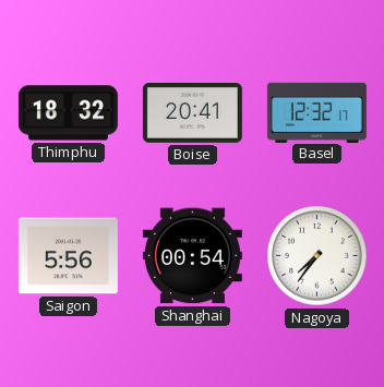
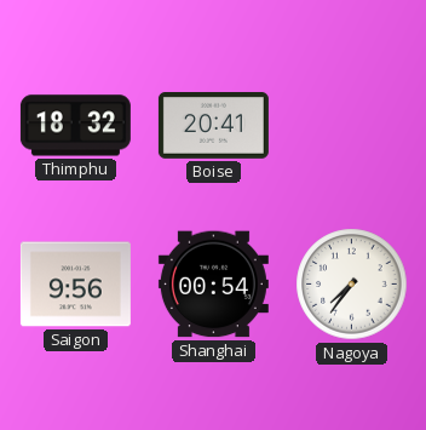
Basel: 12:32 -> none
Saigon: 5:56 -> 9:56
